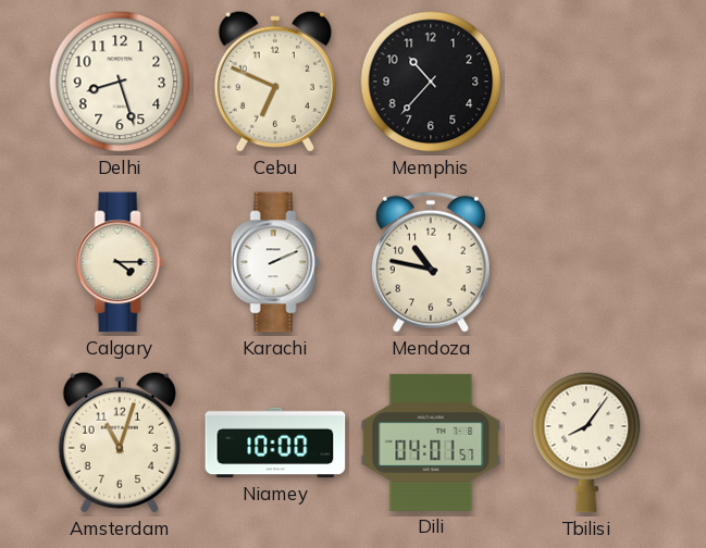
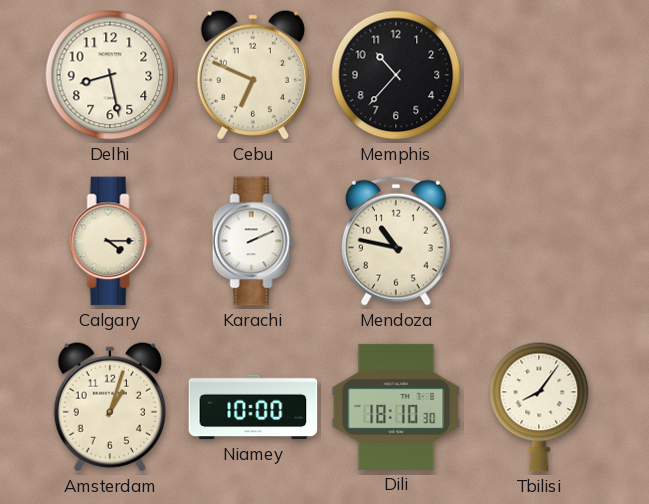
Delhi: 8:27 -> 8:28
Amsterdam: 11:03 -> 1:03
Dili: 04:01 -> 18:10
